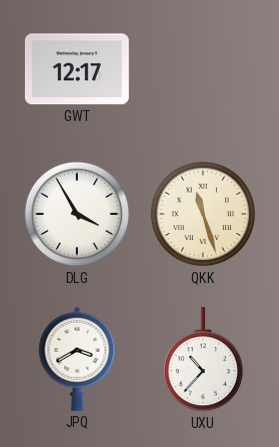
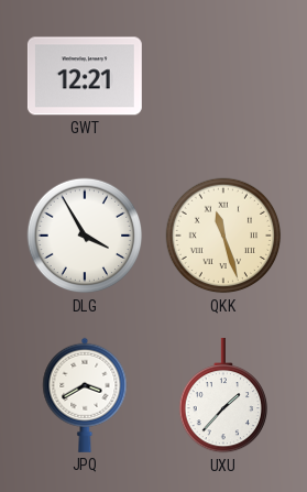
GWT: 12:17 -> 12:21
UXU: 10:37 -> 1:37
